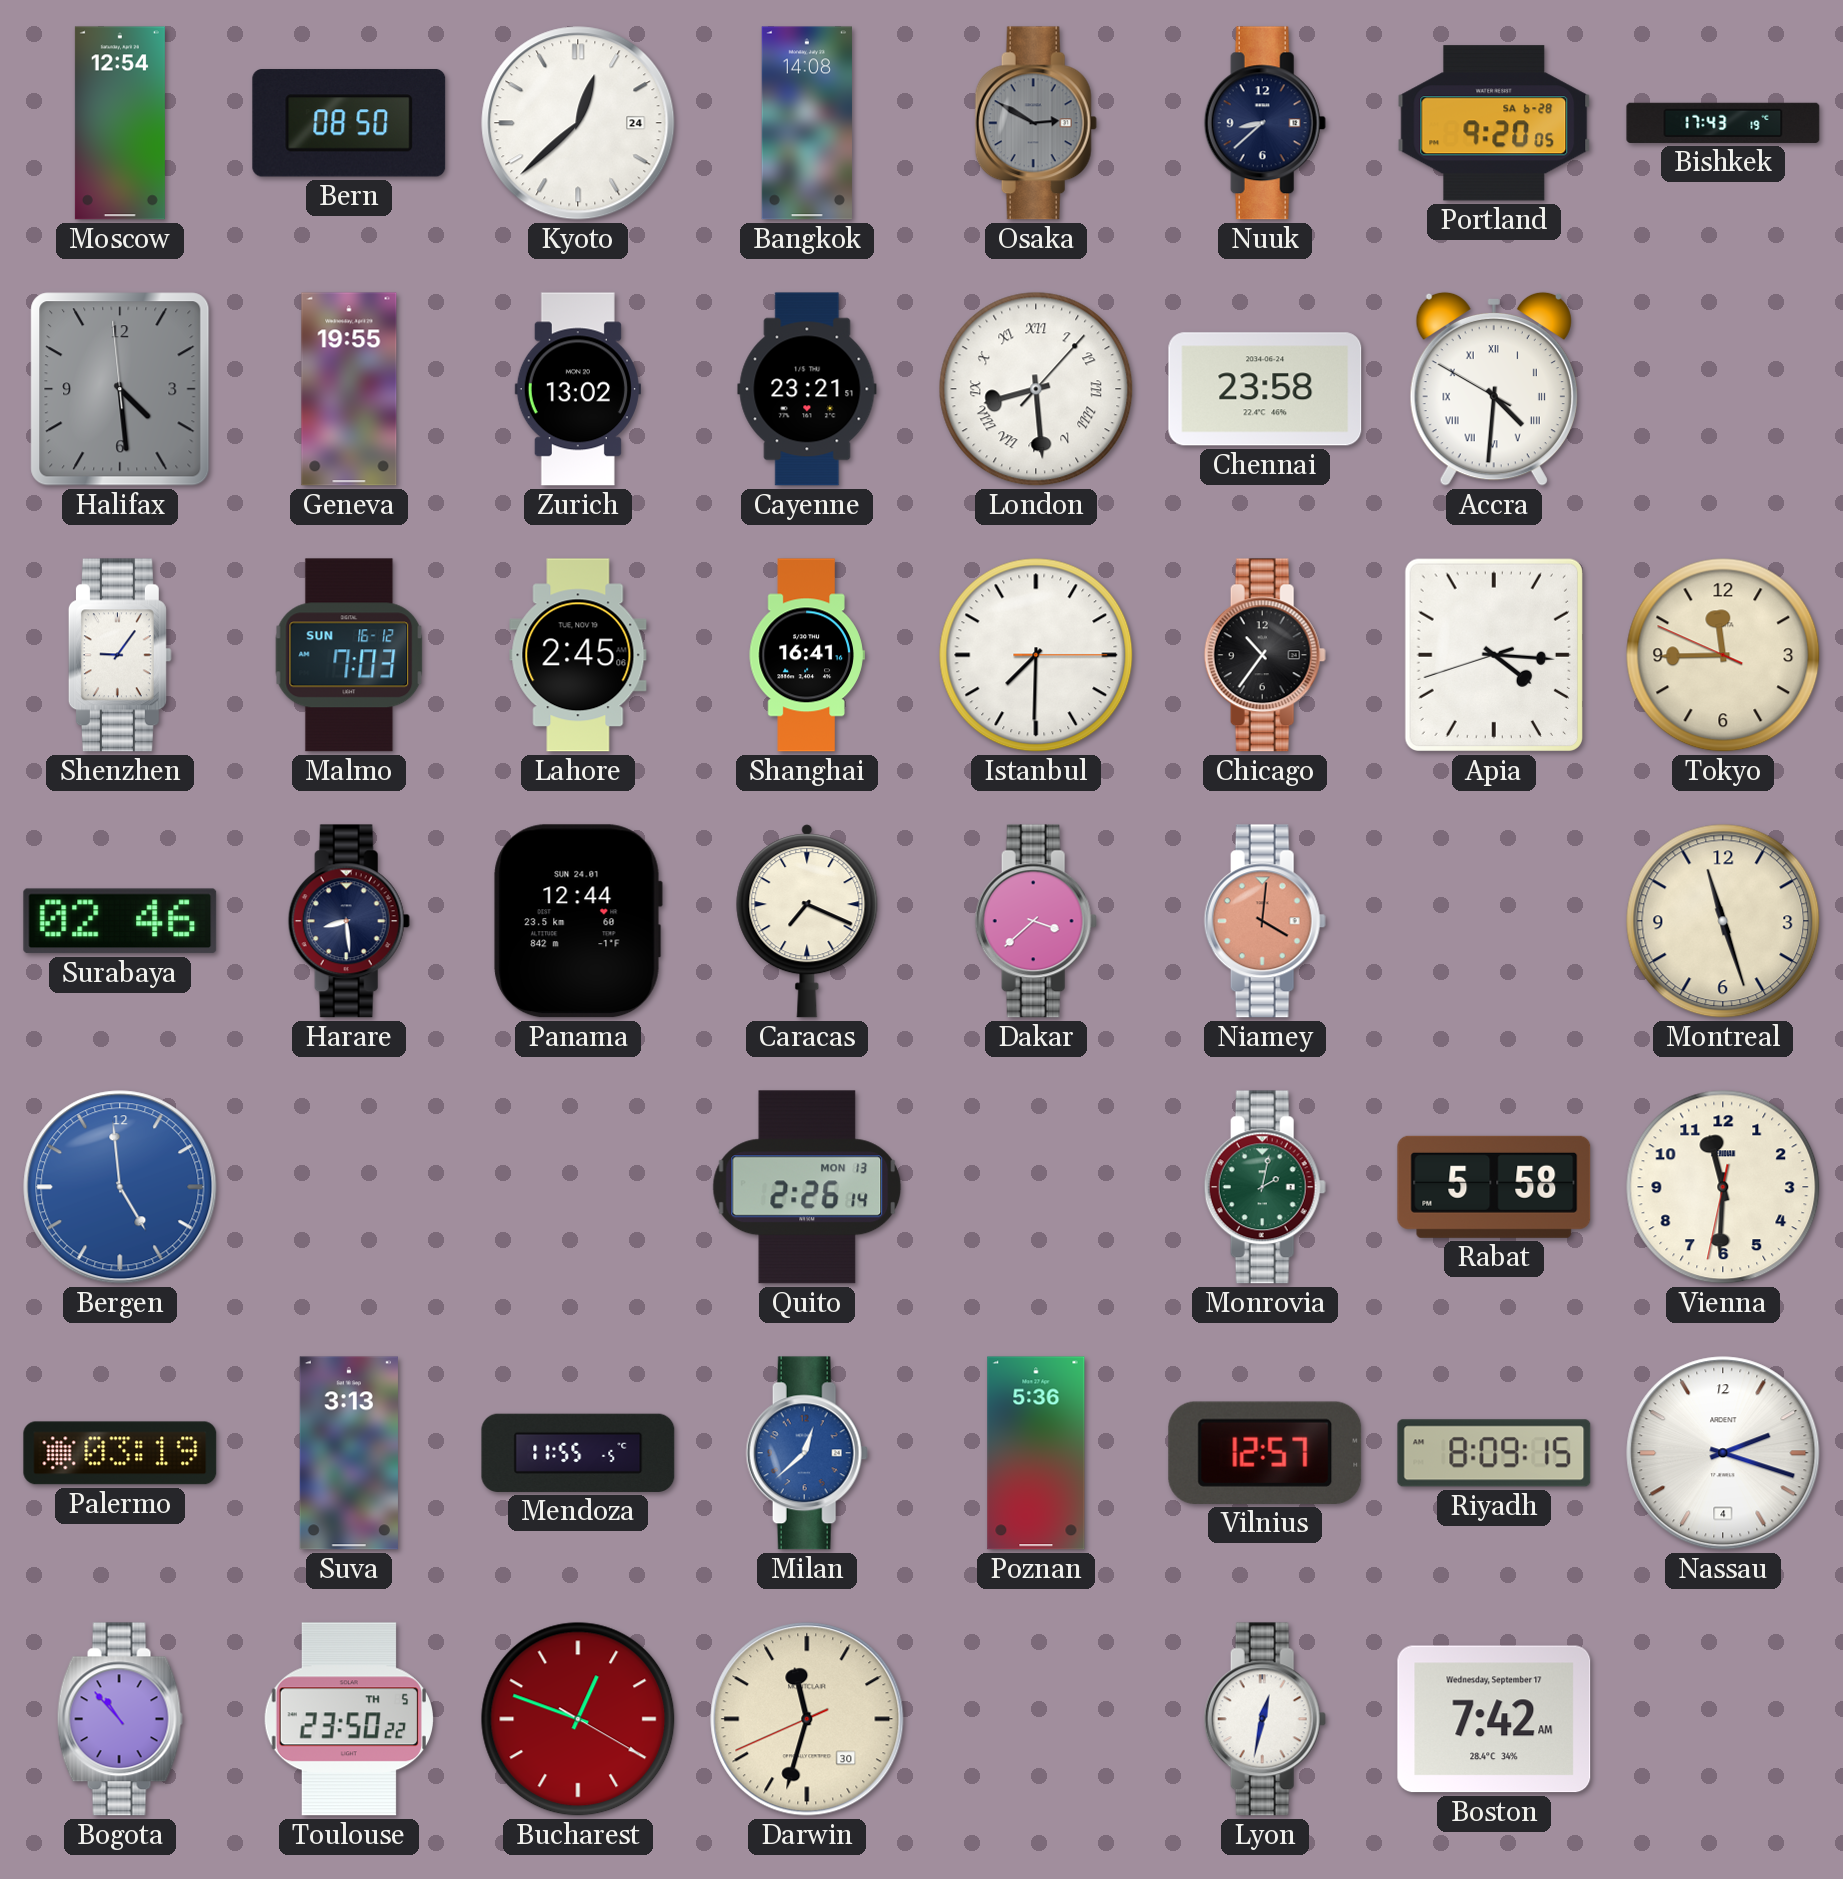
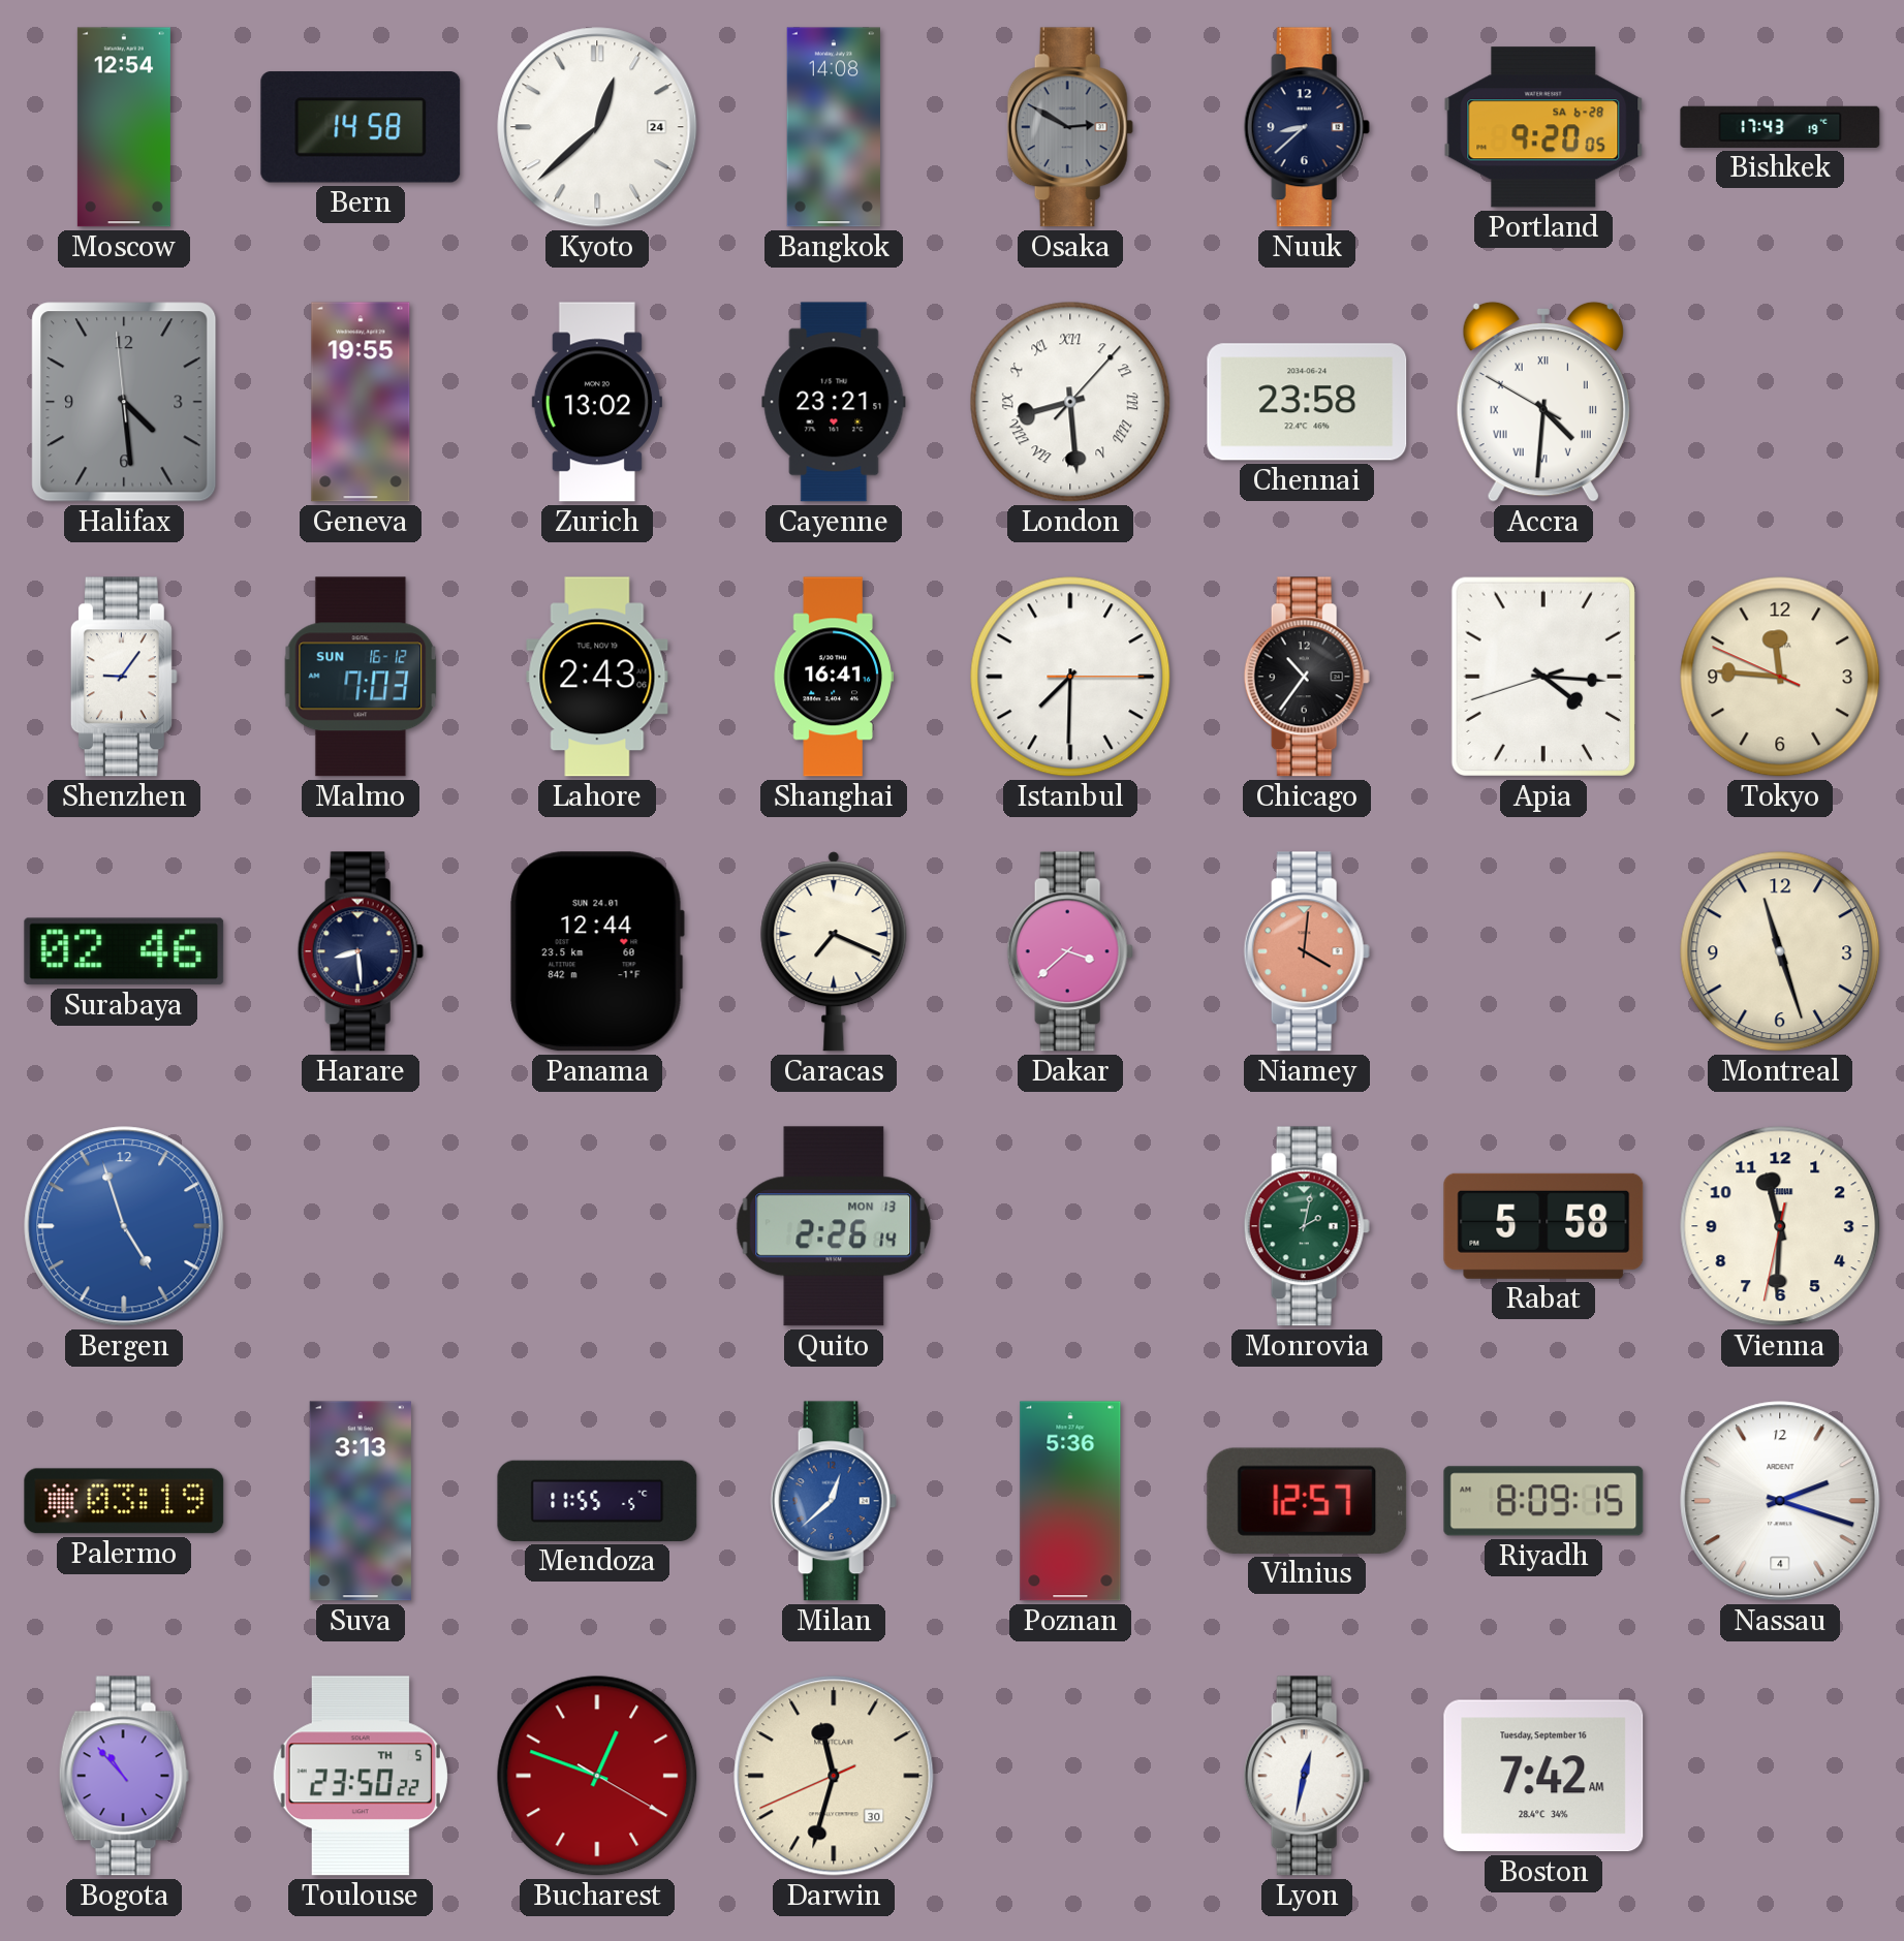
Bern: 08:50 -> 14:58
Lahore: 2:45 -> 2:43
Tokyo: 11:44 -> 11:45
Bergen: 4:59 -> 4:57
Boston date: Wednesday, September 17 -> Tuesday, September 16
